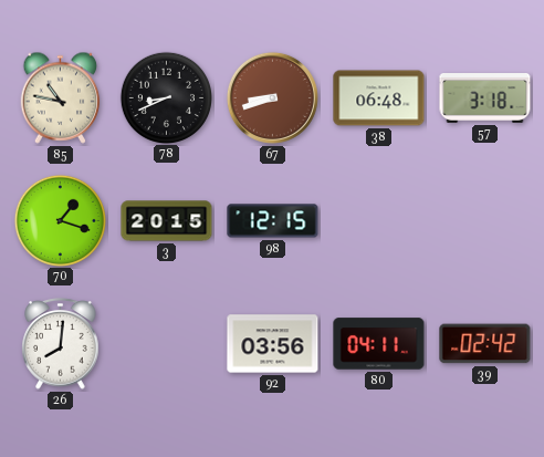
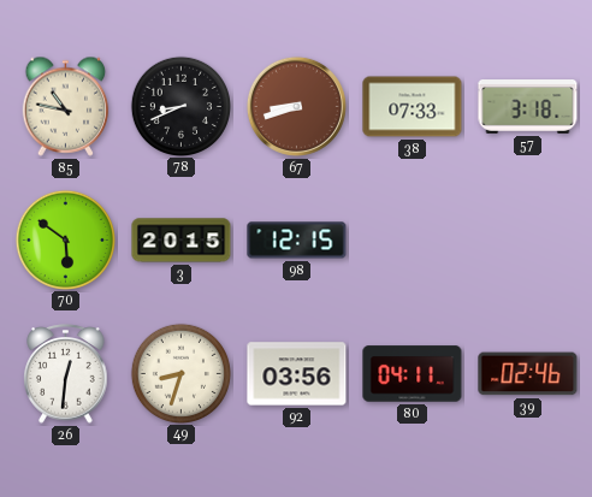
38: 06:48 -> 07:33
70: 1:18 -> 5:51
26: 8:01 -> 12:31
49: none -> 8:33
39: 02:42 -> 02:46
